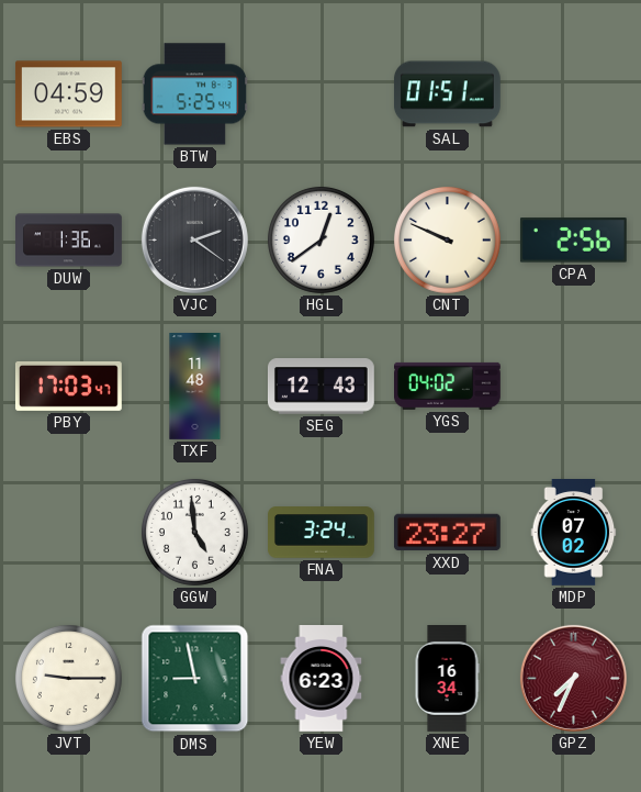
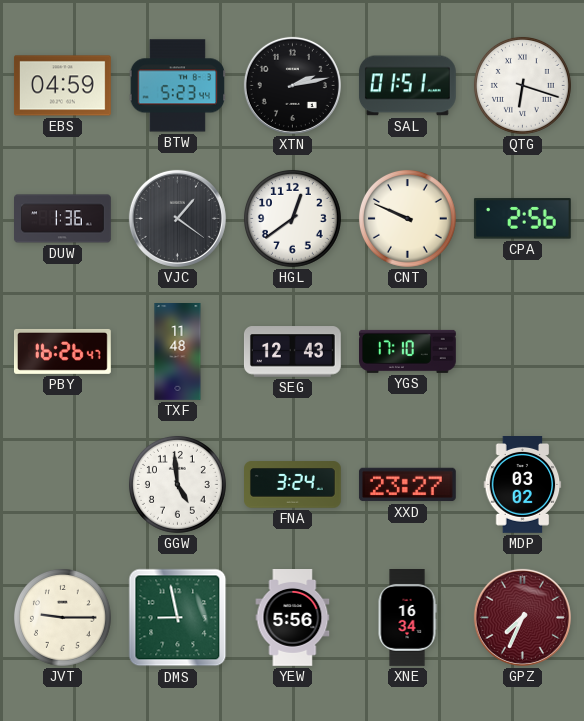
BTW: 5:25 -> 5:23
XTN: none -> 2:13
QTG: none -> 6:18
VJC: 2:21 -> 1:21
PBY: 17:03 -> 16:26
YGS: 04:02 -> 17:10
MDP: 07:02 -> 03:02
YEW: 6:23 -> 5:56
